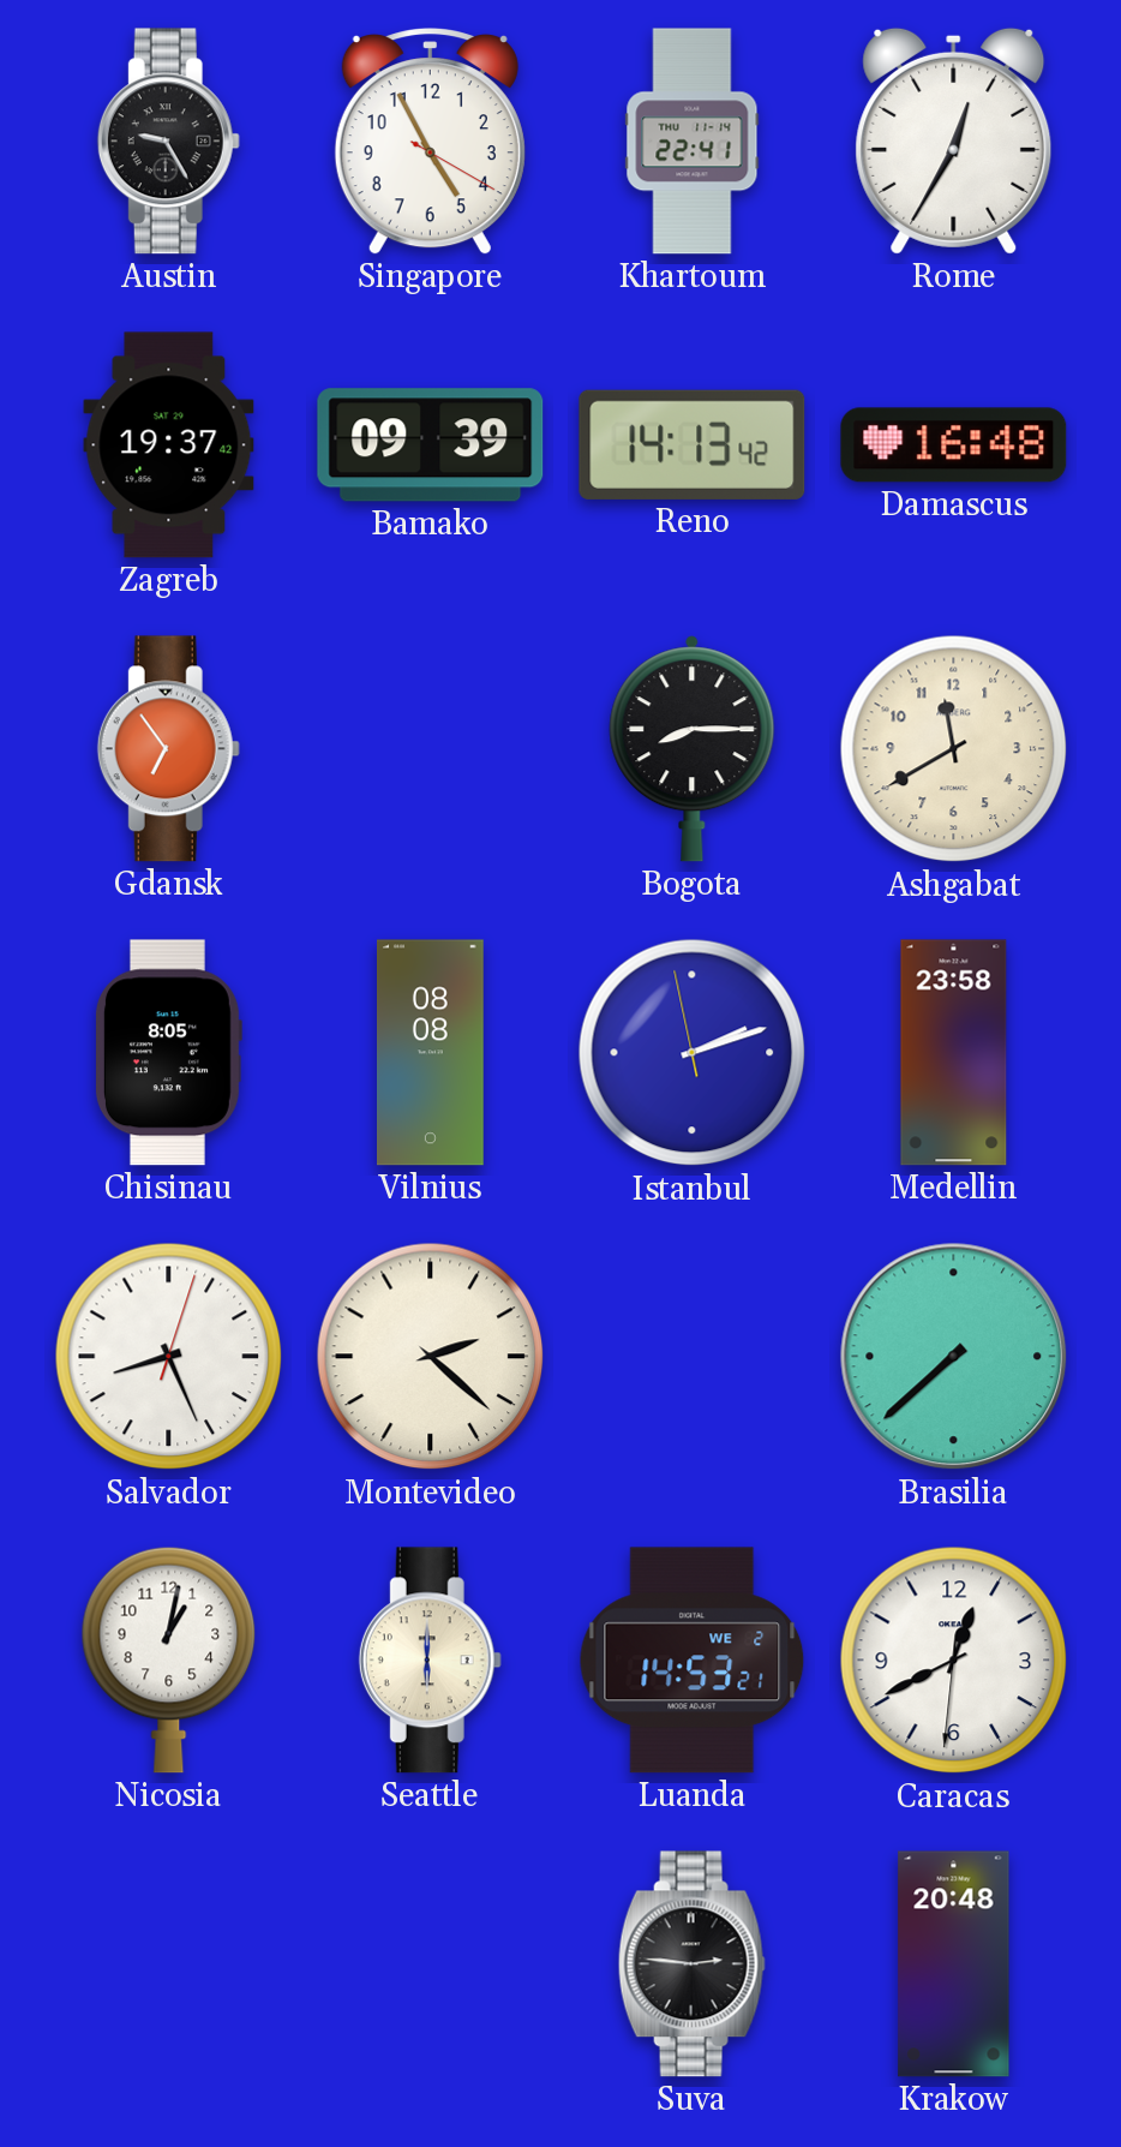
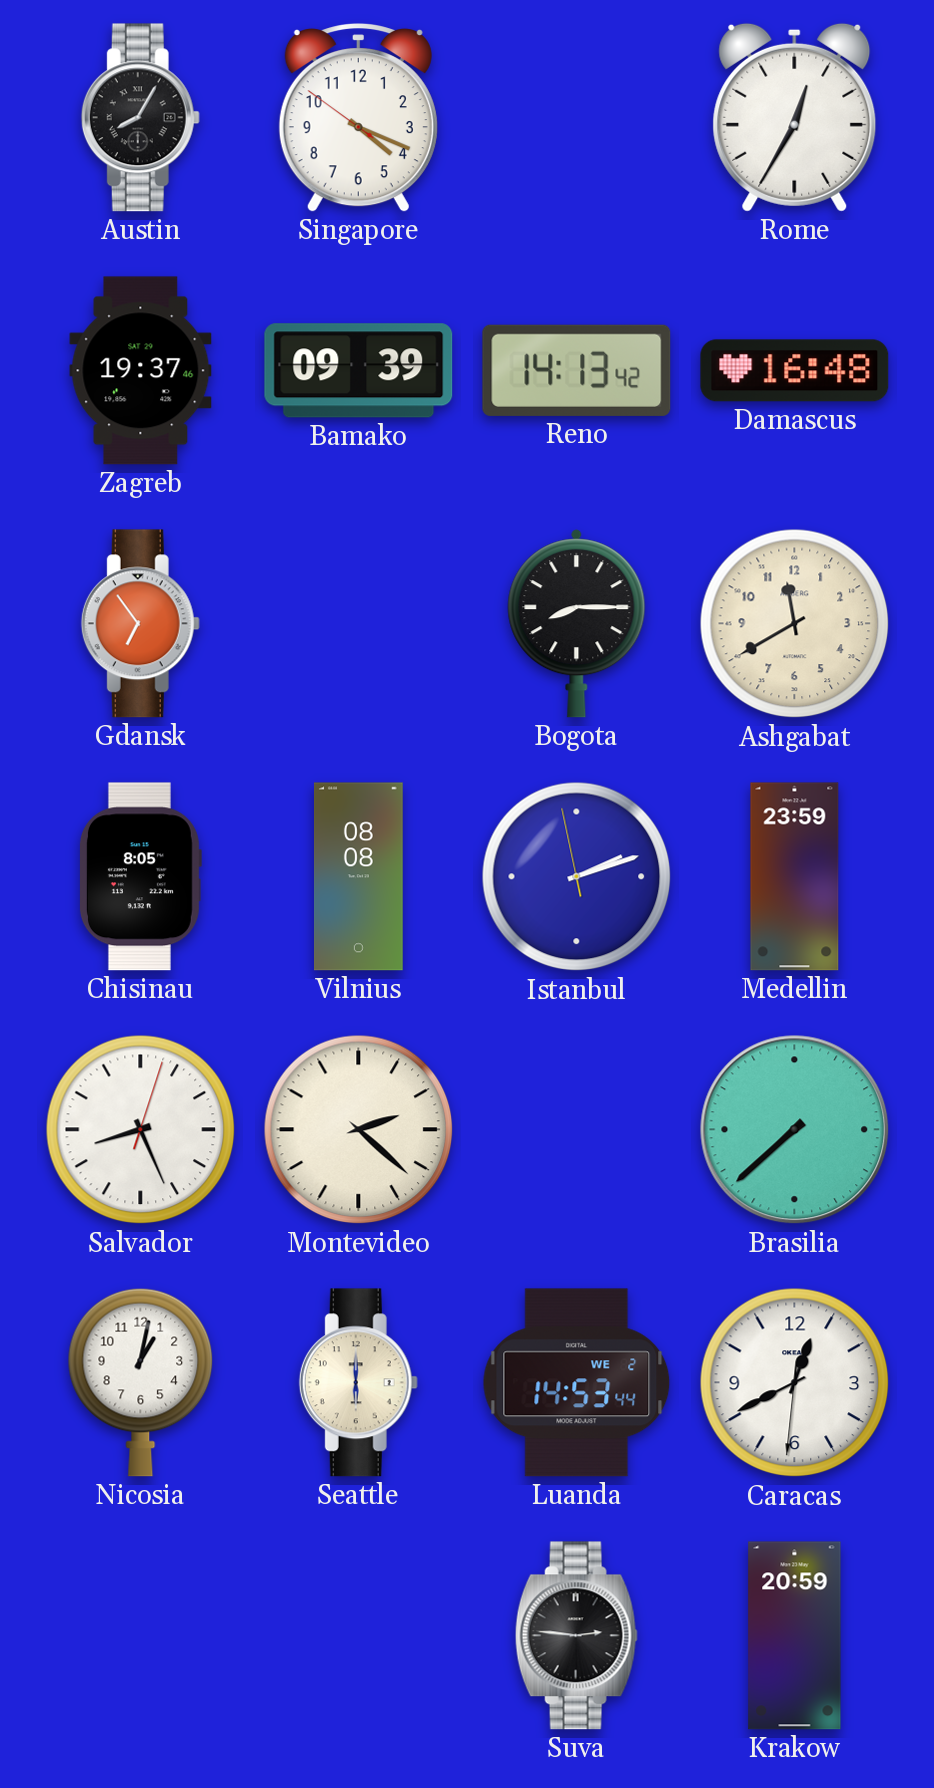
Austin: 9:25 -> 8:05
Singapore: 4:55 -> 4:18
Khartoum: 22:41 -> none
Zagreb: 19:37:42 -> 19:37:46
Medellin: 23:58 -> 23:59
Luanda: 14:53:21 -> 14:53:44
Krakow: 20:48 -> 20:59
